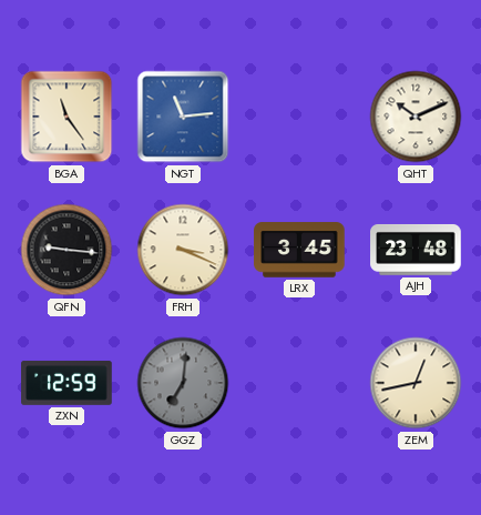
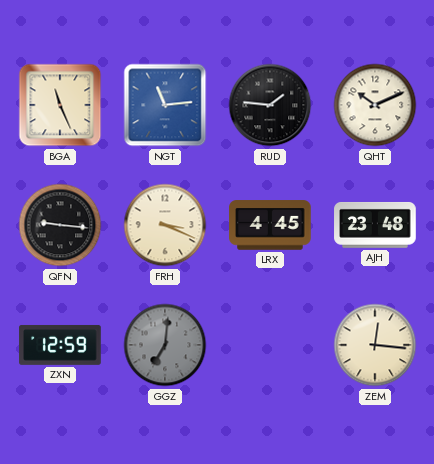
BGA: 11:24 -> 11:26
RUD: none -> 1:46
LRX: 3:45 -> 4:45
ZEM: 12:43 -> 12:16
